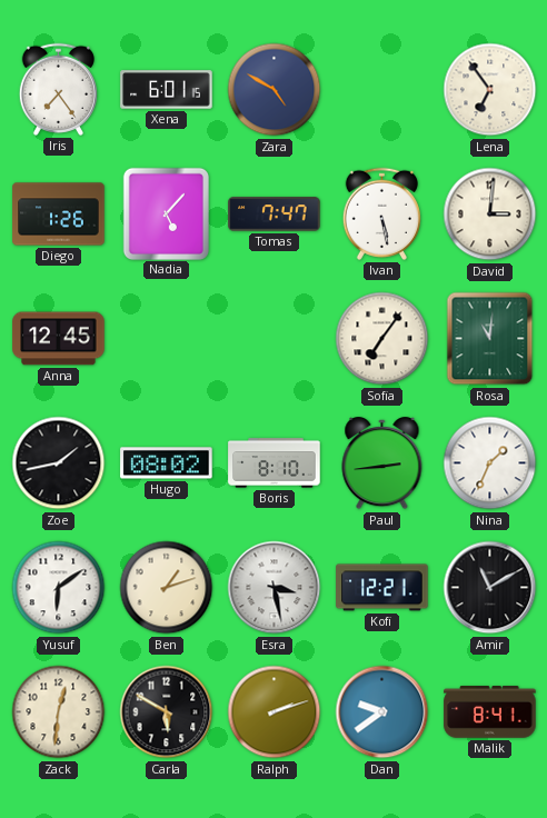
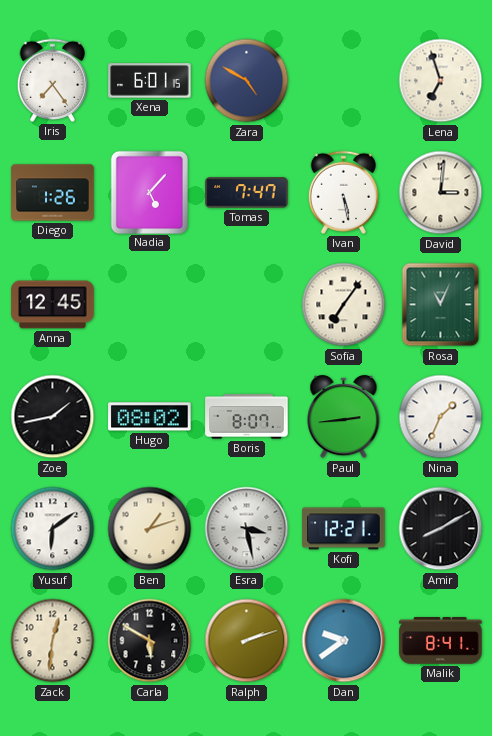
Lena: 6:54 -> 6:57
Rosa: 11:01 -> 11:04
Boris: 8:10 -> 8:07
Amir: 11:10 -> 8:10
